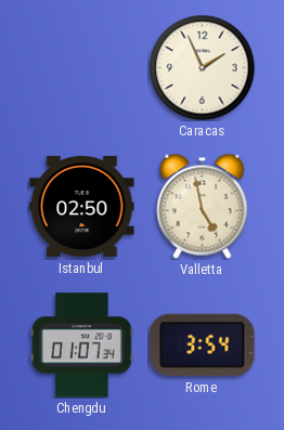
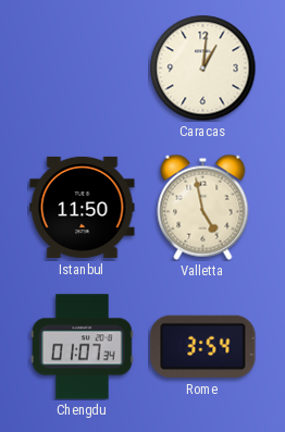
Caracas: 1:56 -> 1:01
Istanbul: 02:50 -> 11:50
